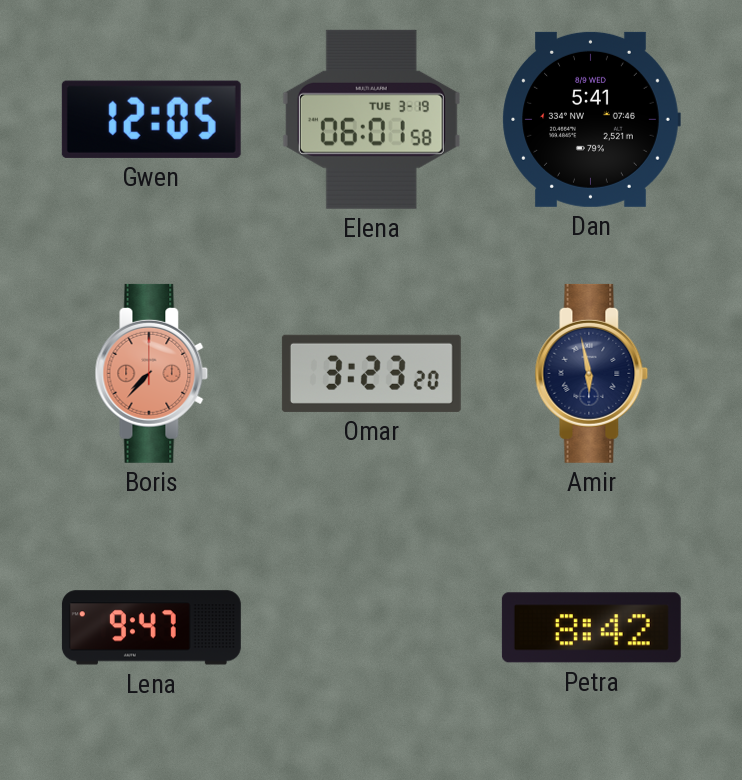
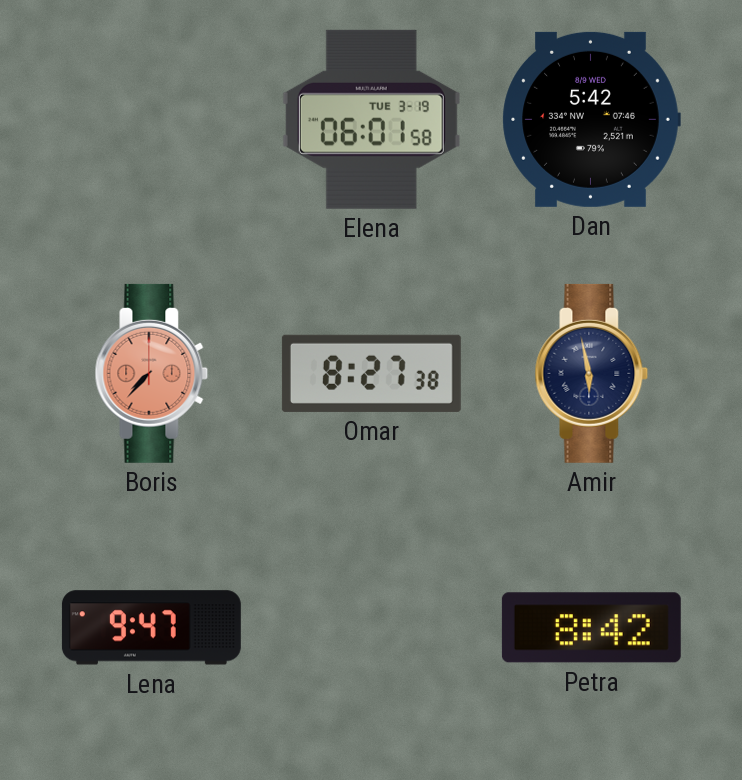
Gwen: 12:05 -> none
Dan: 5:41 -> 5:42
Omar: 3:23 -> 8:27
